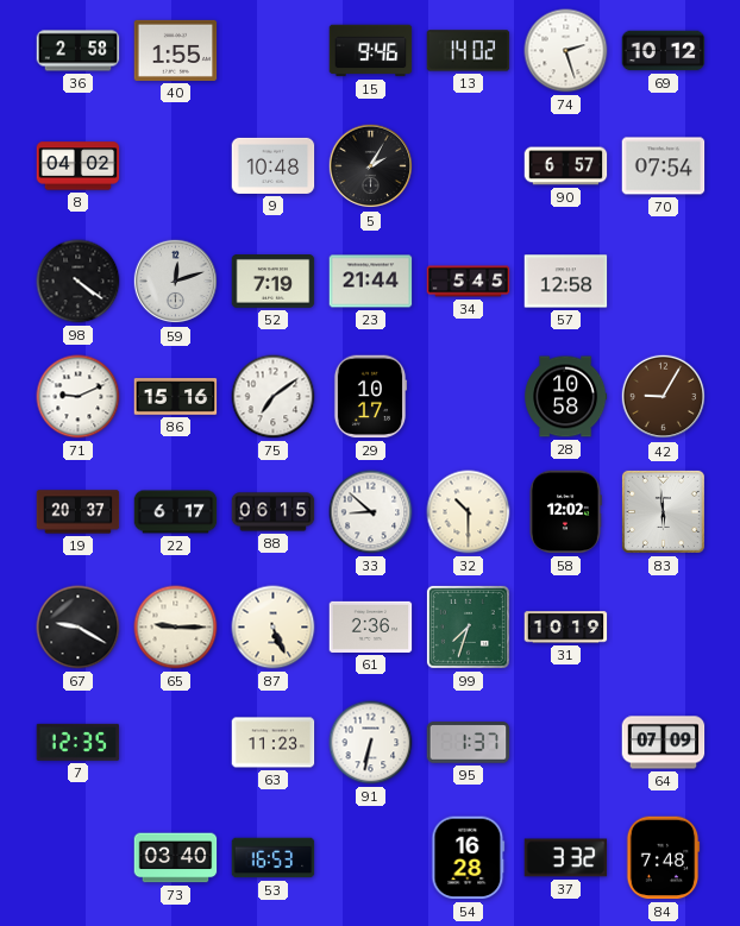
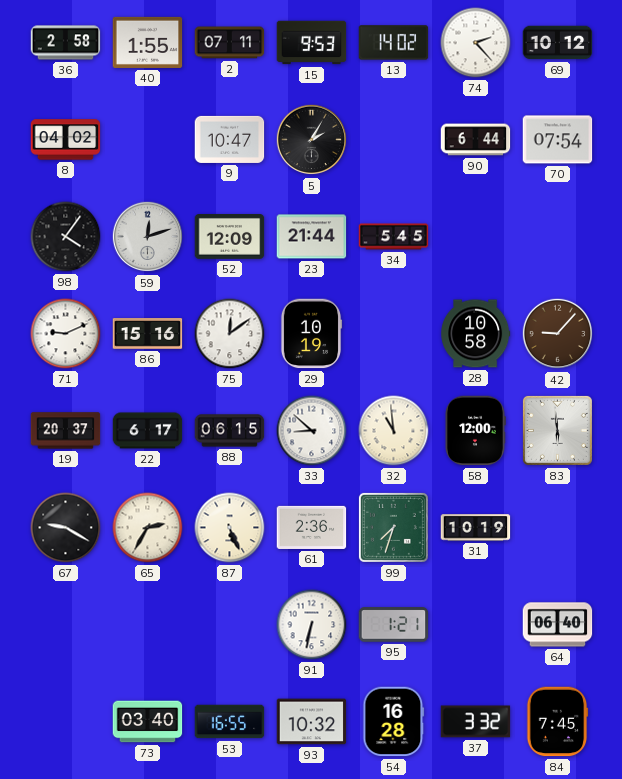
2: none -> 07:11
15: 9:46 -> 9:53
74: 2:27 -> 2:23
9: 10:48 -> 10:47
90: 6:57 -> 6:44
98: 4:21 -> 4:06
52: 7:19 -> 12:09
57: 12:58 -> none
75: 7:09 -> 12:09
29: 10:17 -> 10:19
42: 9:05 -> 9:07
32: 10:30 -> 10:59
58: 12:02 -> 12:00
65: 9:15 -> 2:35
7: 12:35 -> none
63: 11:23 -> none
95: 1:37 -> 1:21
64: 07:09 -> 06:40
53: 16:53 -> 16:55
93: none -> 10:32
84: 7:48 -> 7:45
